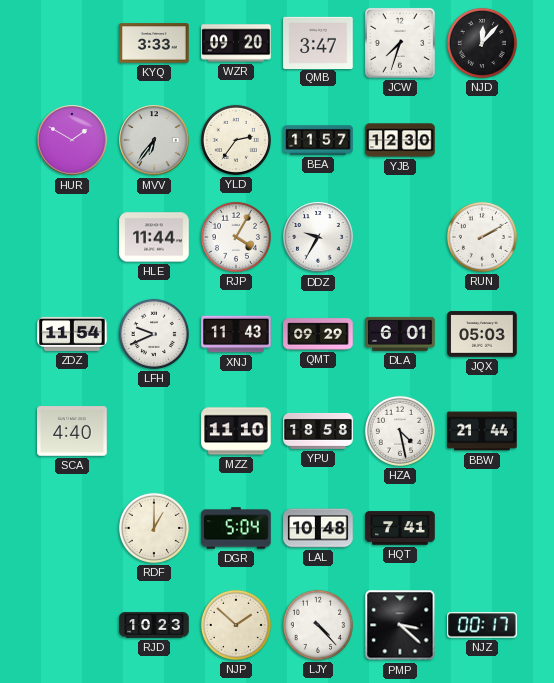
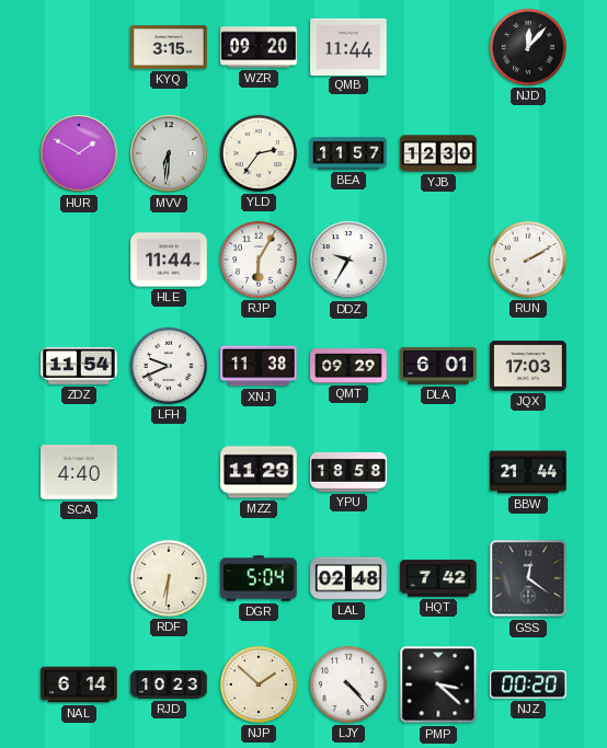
KYQ: 3:33 -> 3:15
QMB: 3:47 -> 11:44
JCW: 7:33 -> none
MVV: 6:36 -> 6:31
RJP: 4:05 -> 6:05
XNJ: 11:43 -> 11:38
JQX: 05:03 -> 17:03
MZZ: 11:10 -> 11:29
HZA: 4:28 -> none
RDF: 1:00 -> 6:31
LAL: 10:48 -> 02:48
HQT: 7:41 -> 7:42
GSS: none -> 12:21
NAL: none -> 6:14
NJZ: 00:17 -> 00:20
